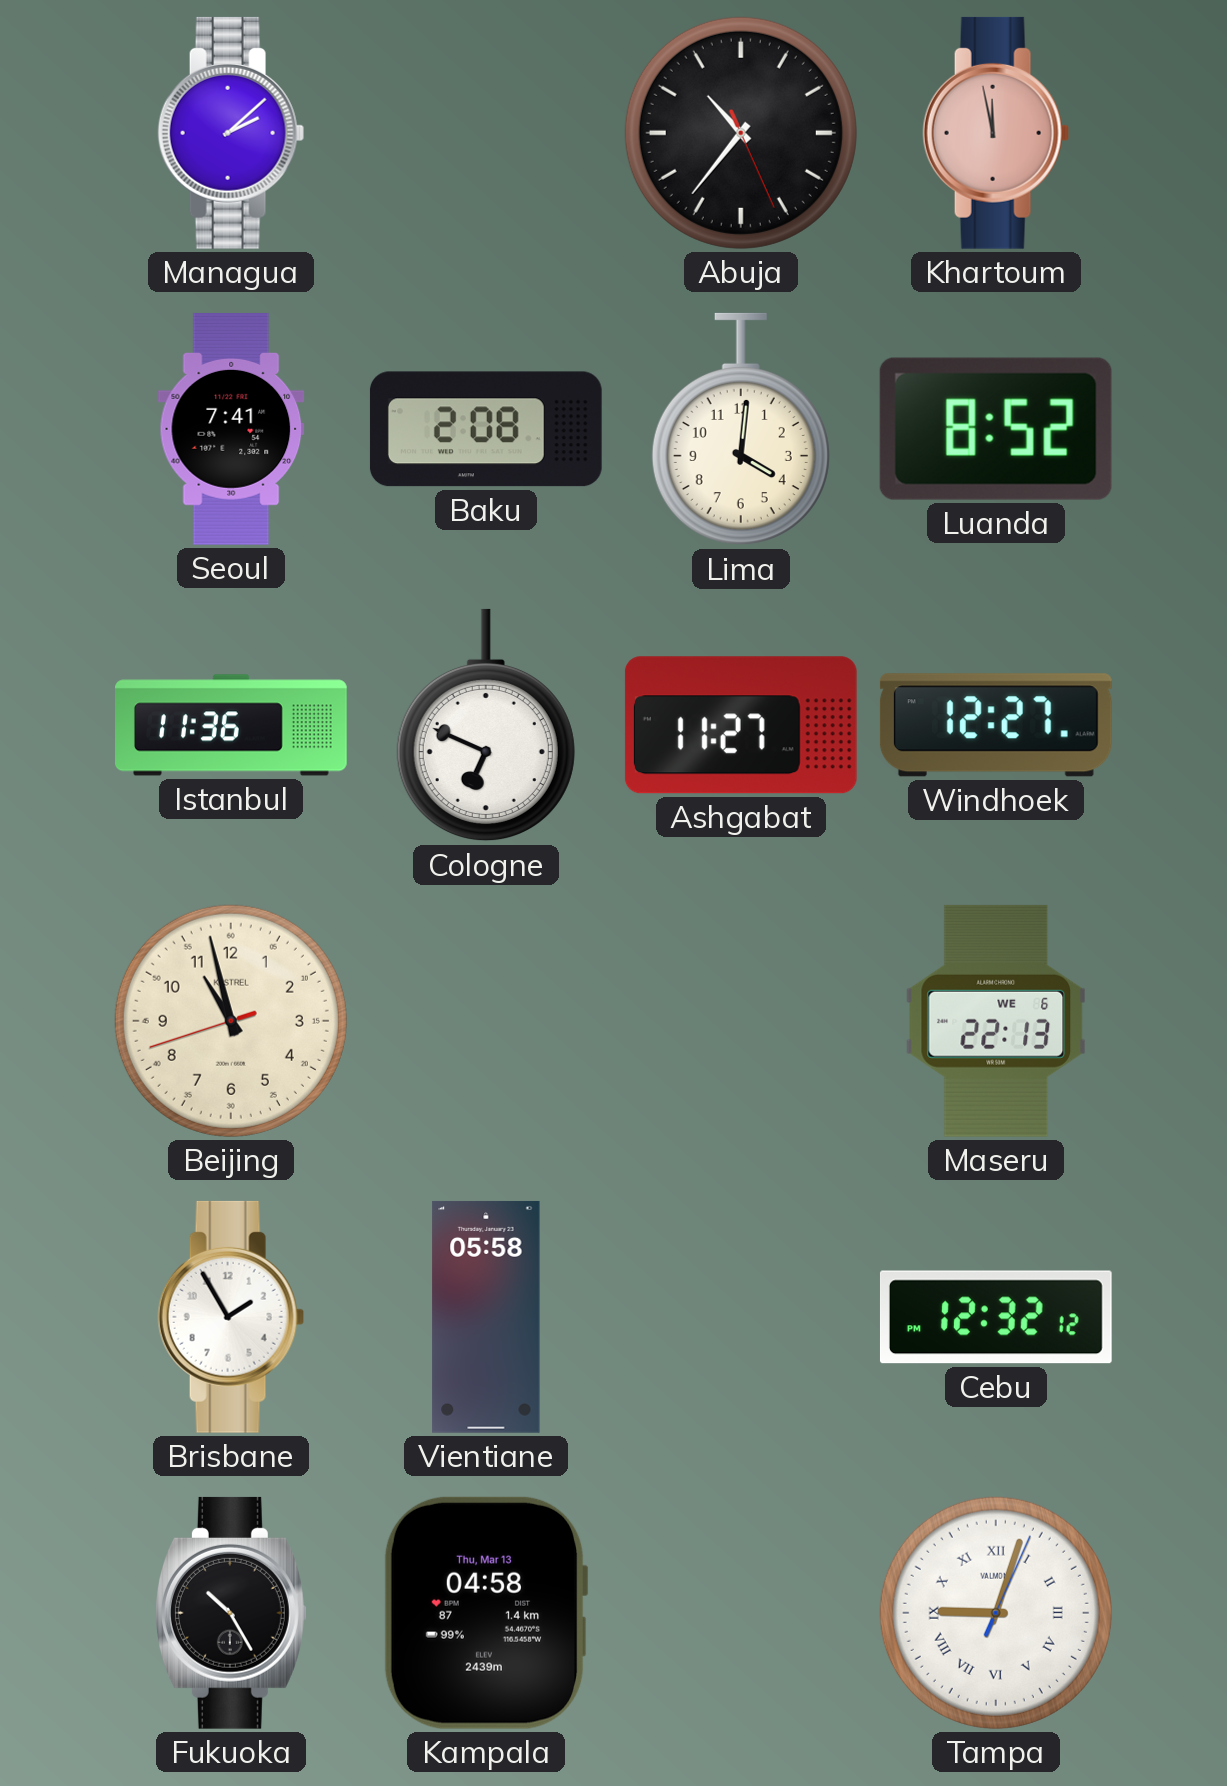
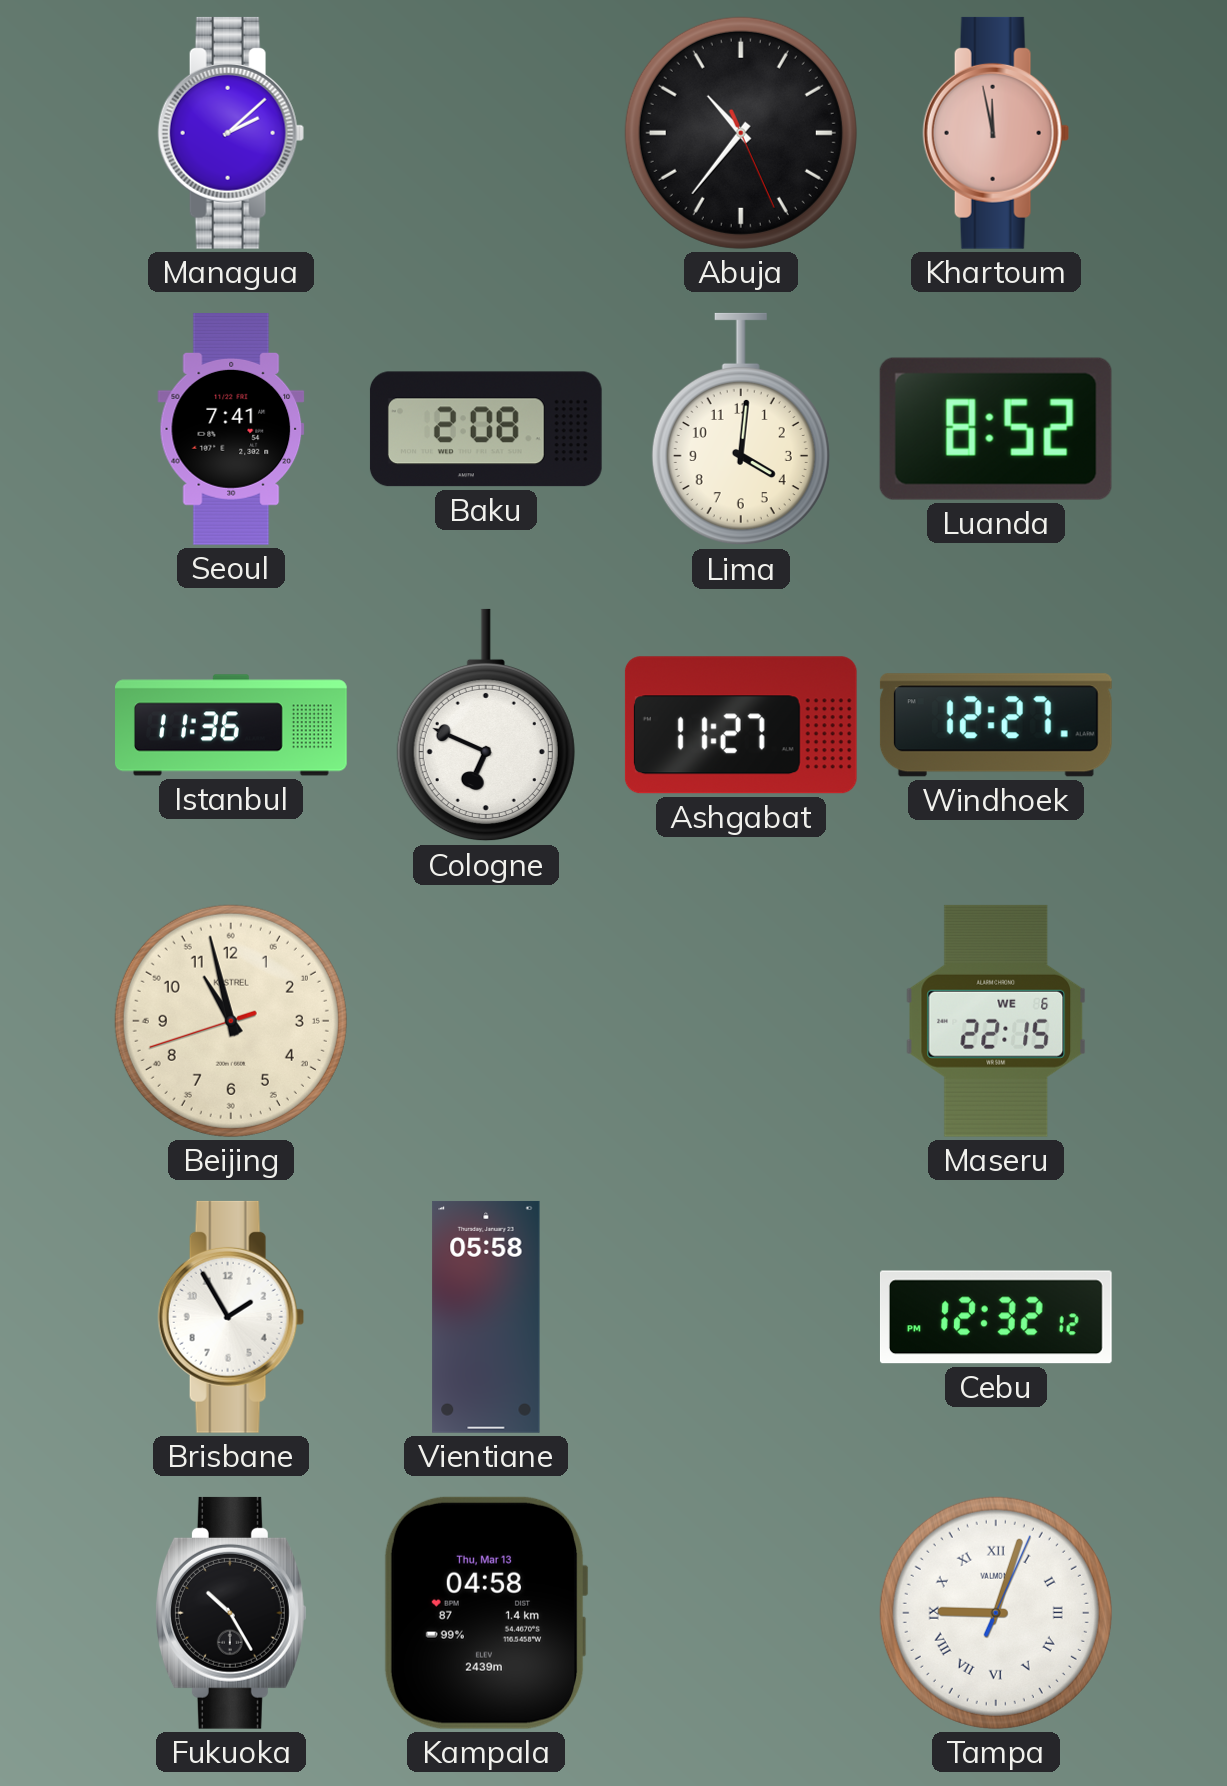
Maseru: 22:13 -> 22:15
